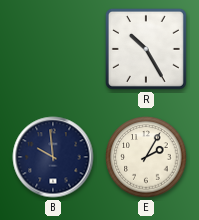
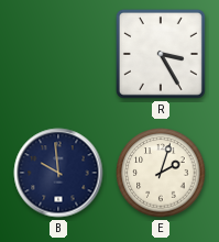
R: 10:25 -> 3:25
E: 2:05 -> 2:03
